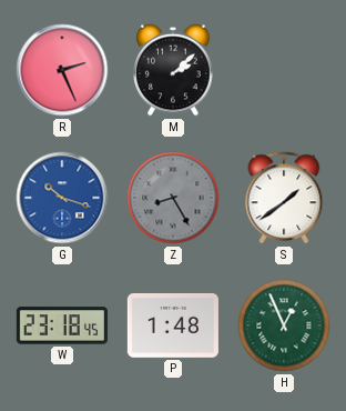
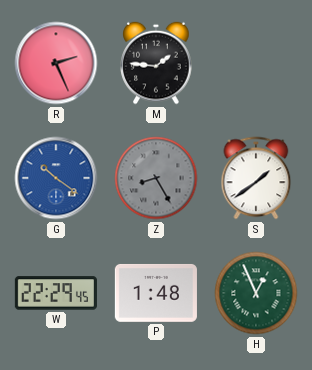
M: 2:08 -> 1:46
G: 10:18 -> 10:21
W: 23:18 -> 22:29
